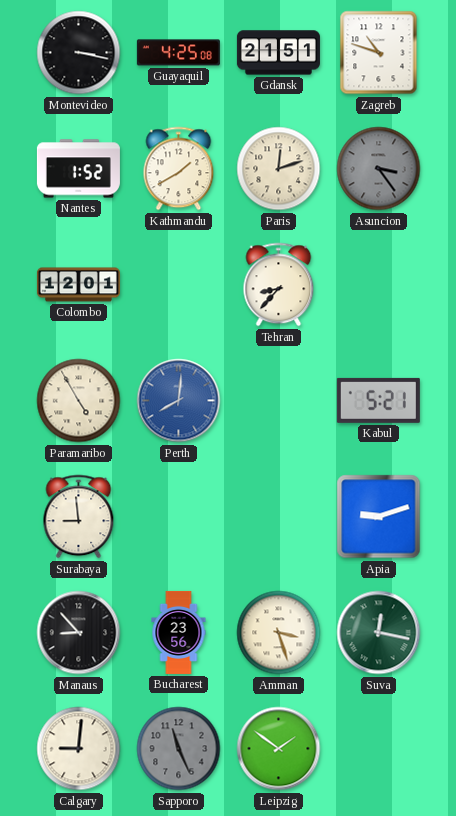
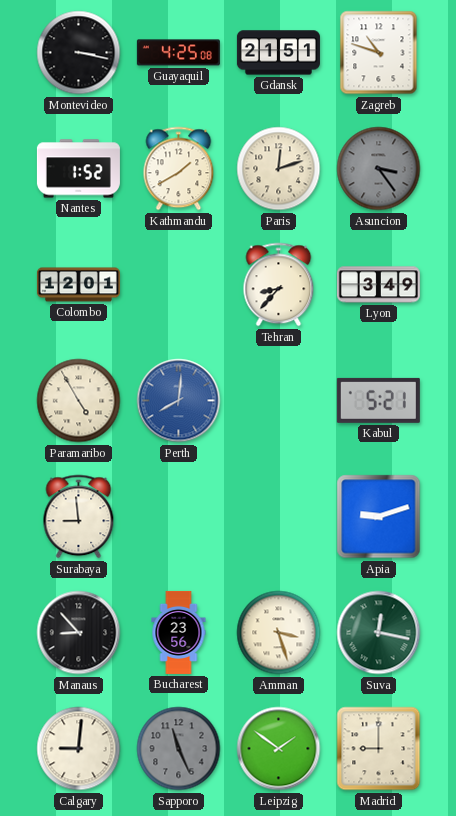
Lyon: none -> 3:49
Madrid: none -> 9:00
